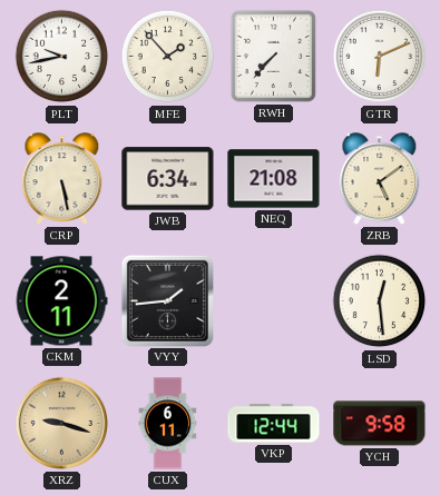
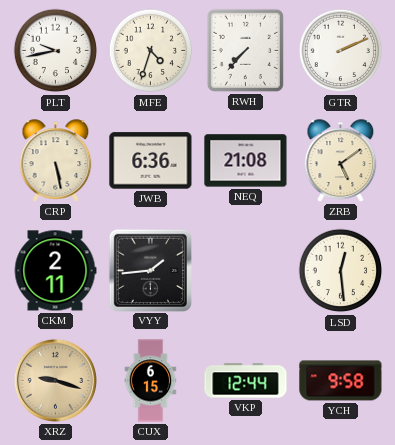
MFE: 1:53 -> 4:33
GTR: 6:11 -> 2:11
JWB: 6:34 -> 6:36
CUX: 6:11 -> 6:15
